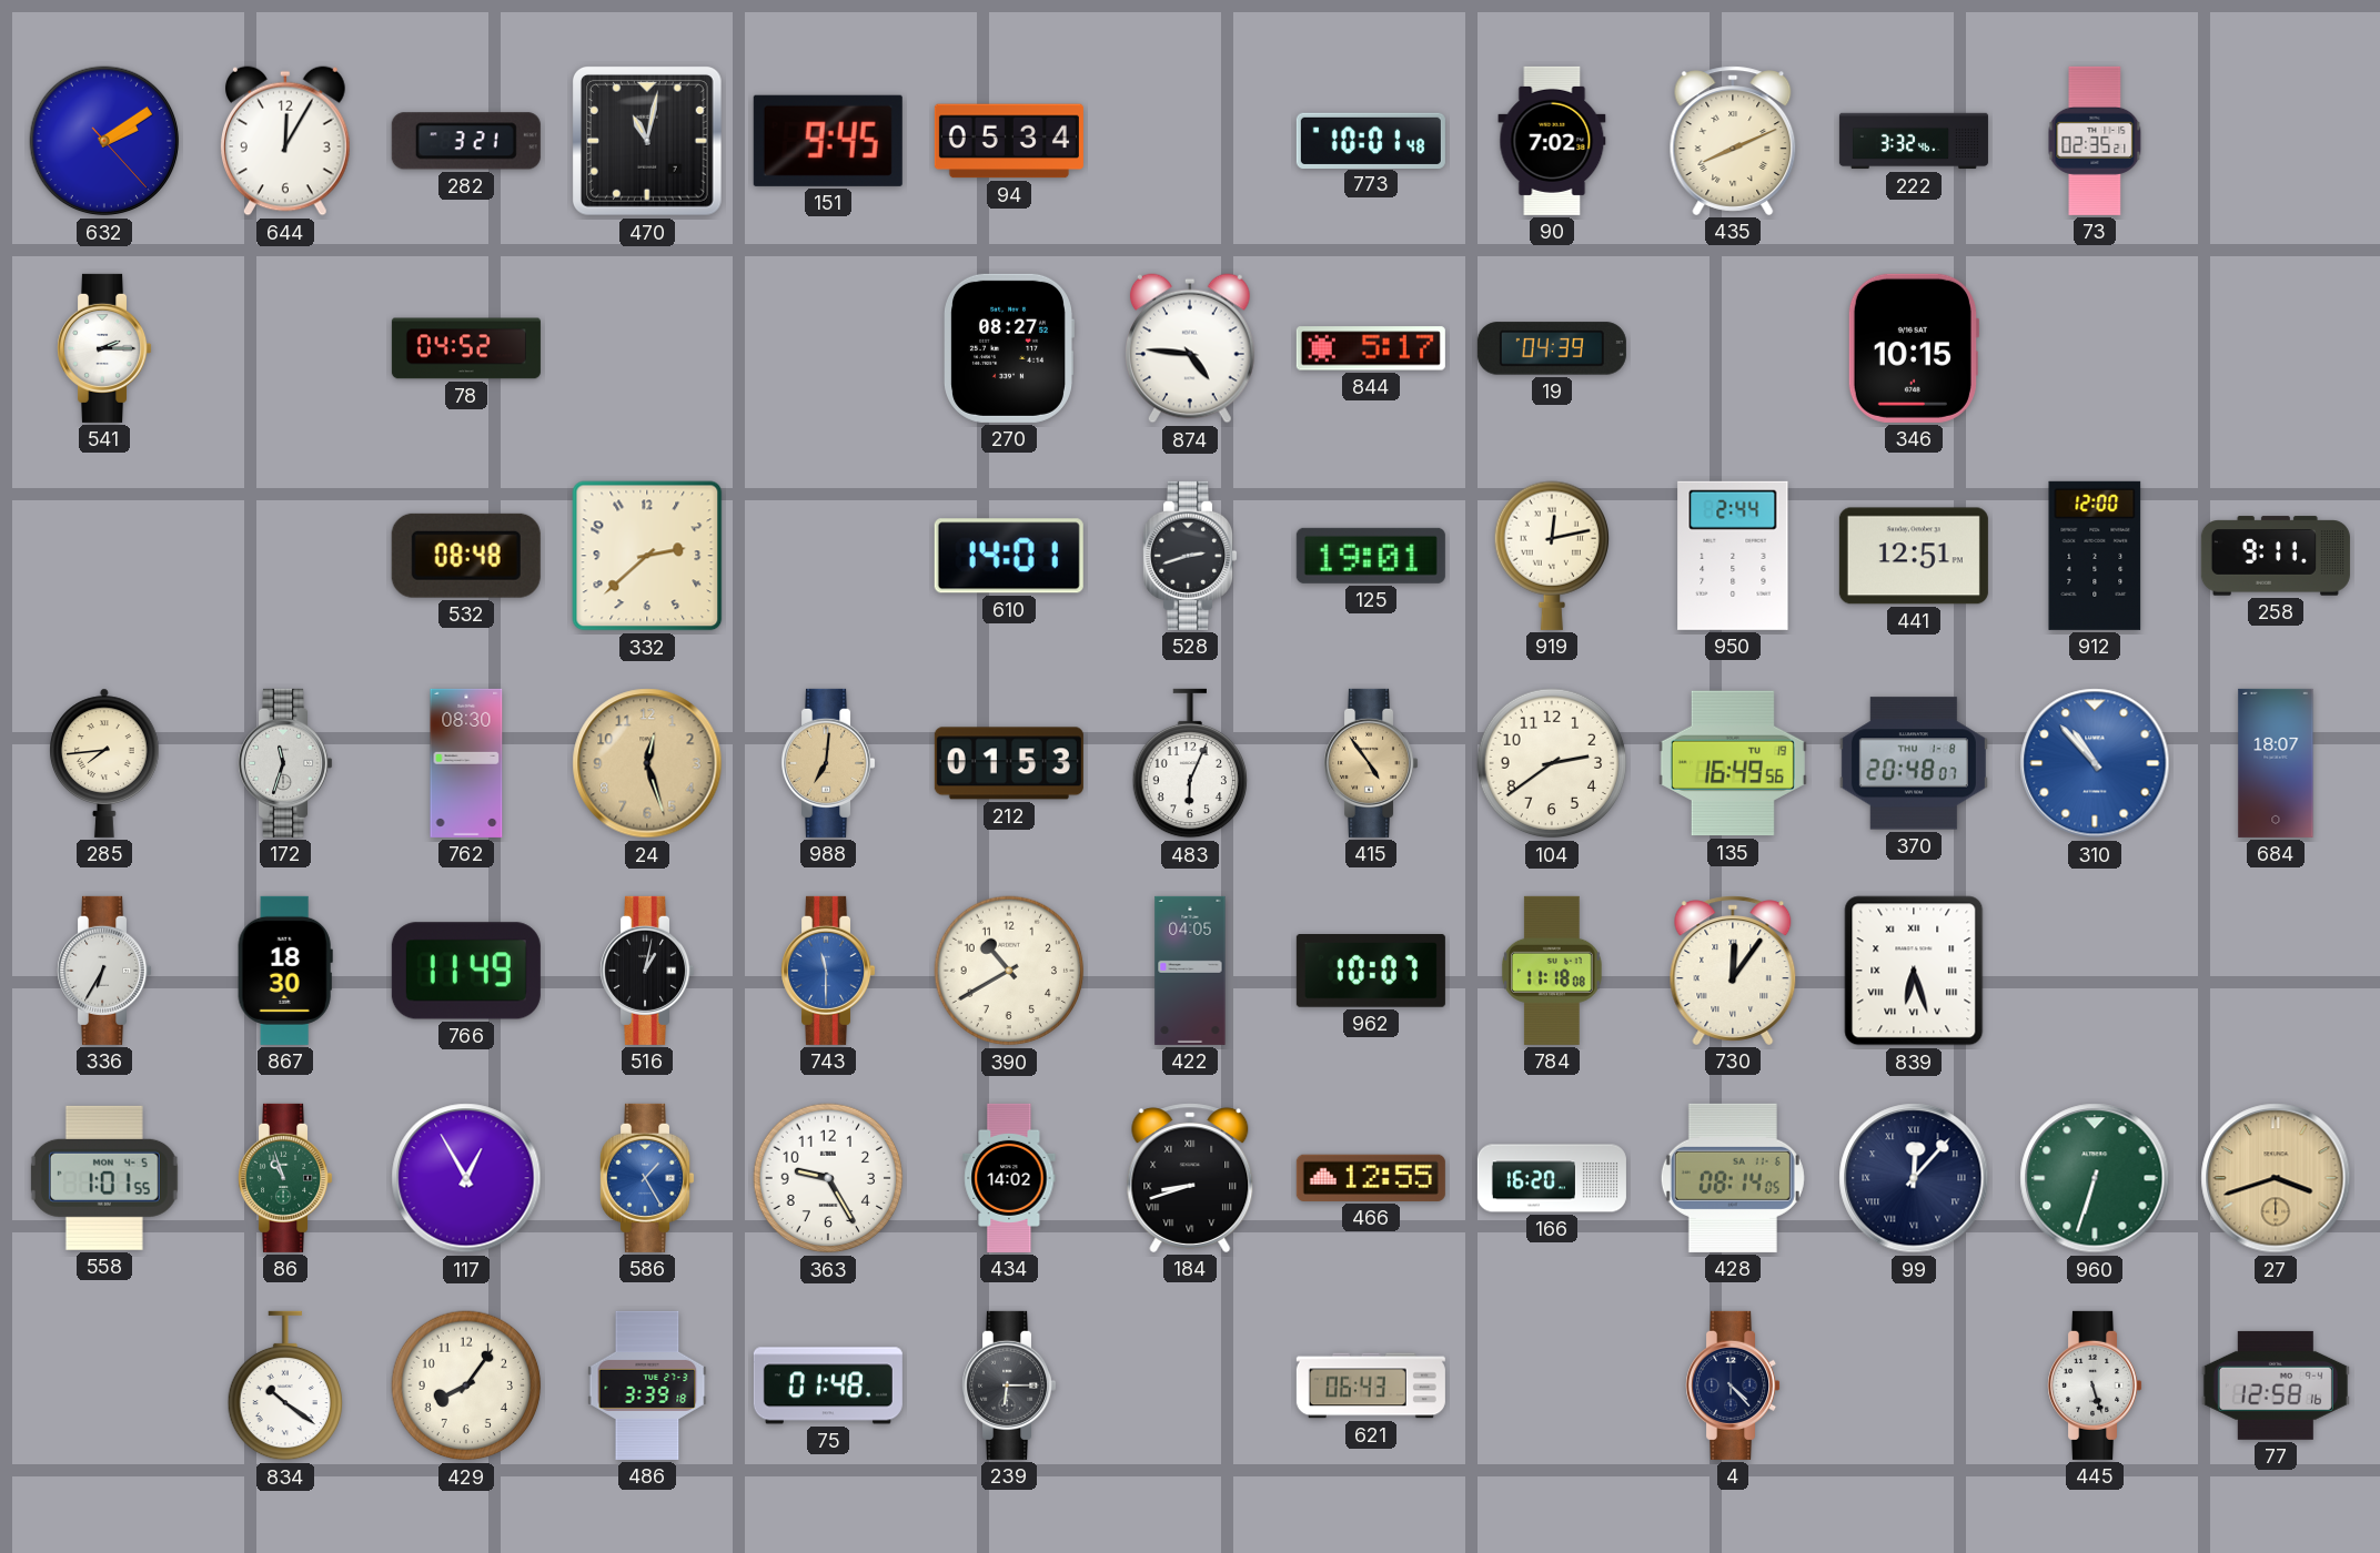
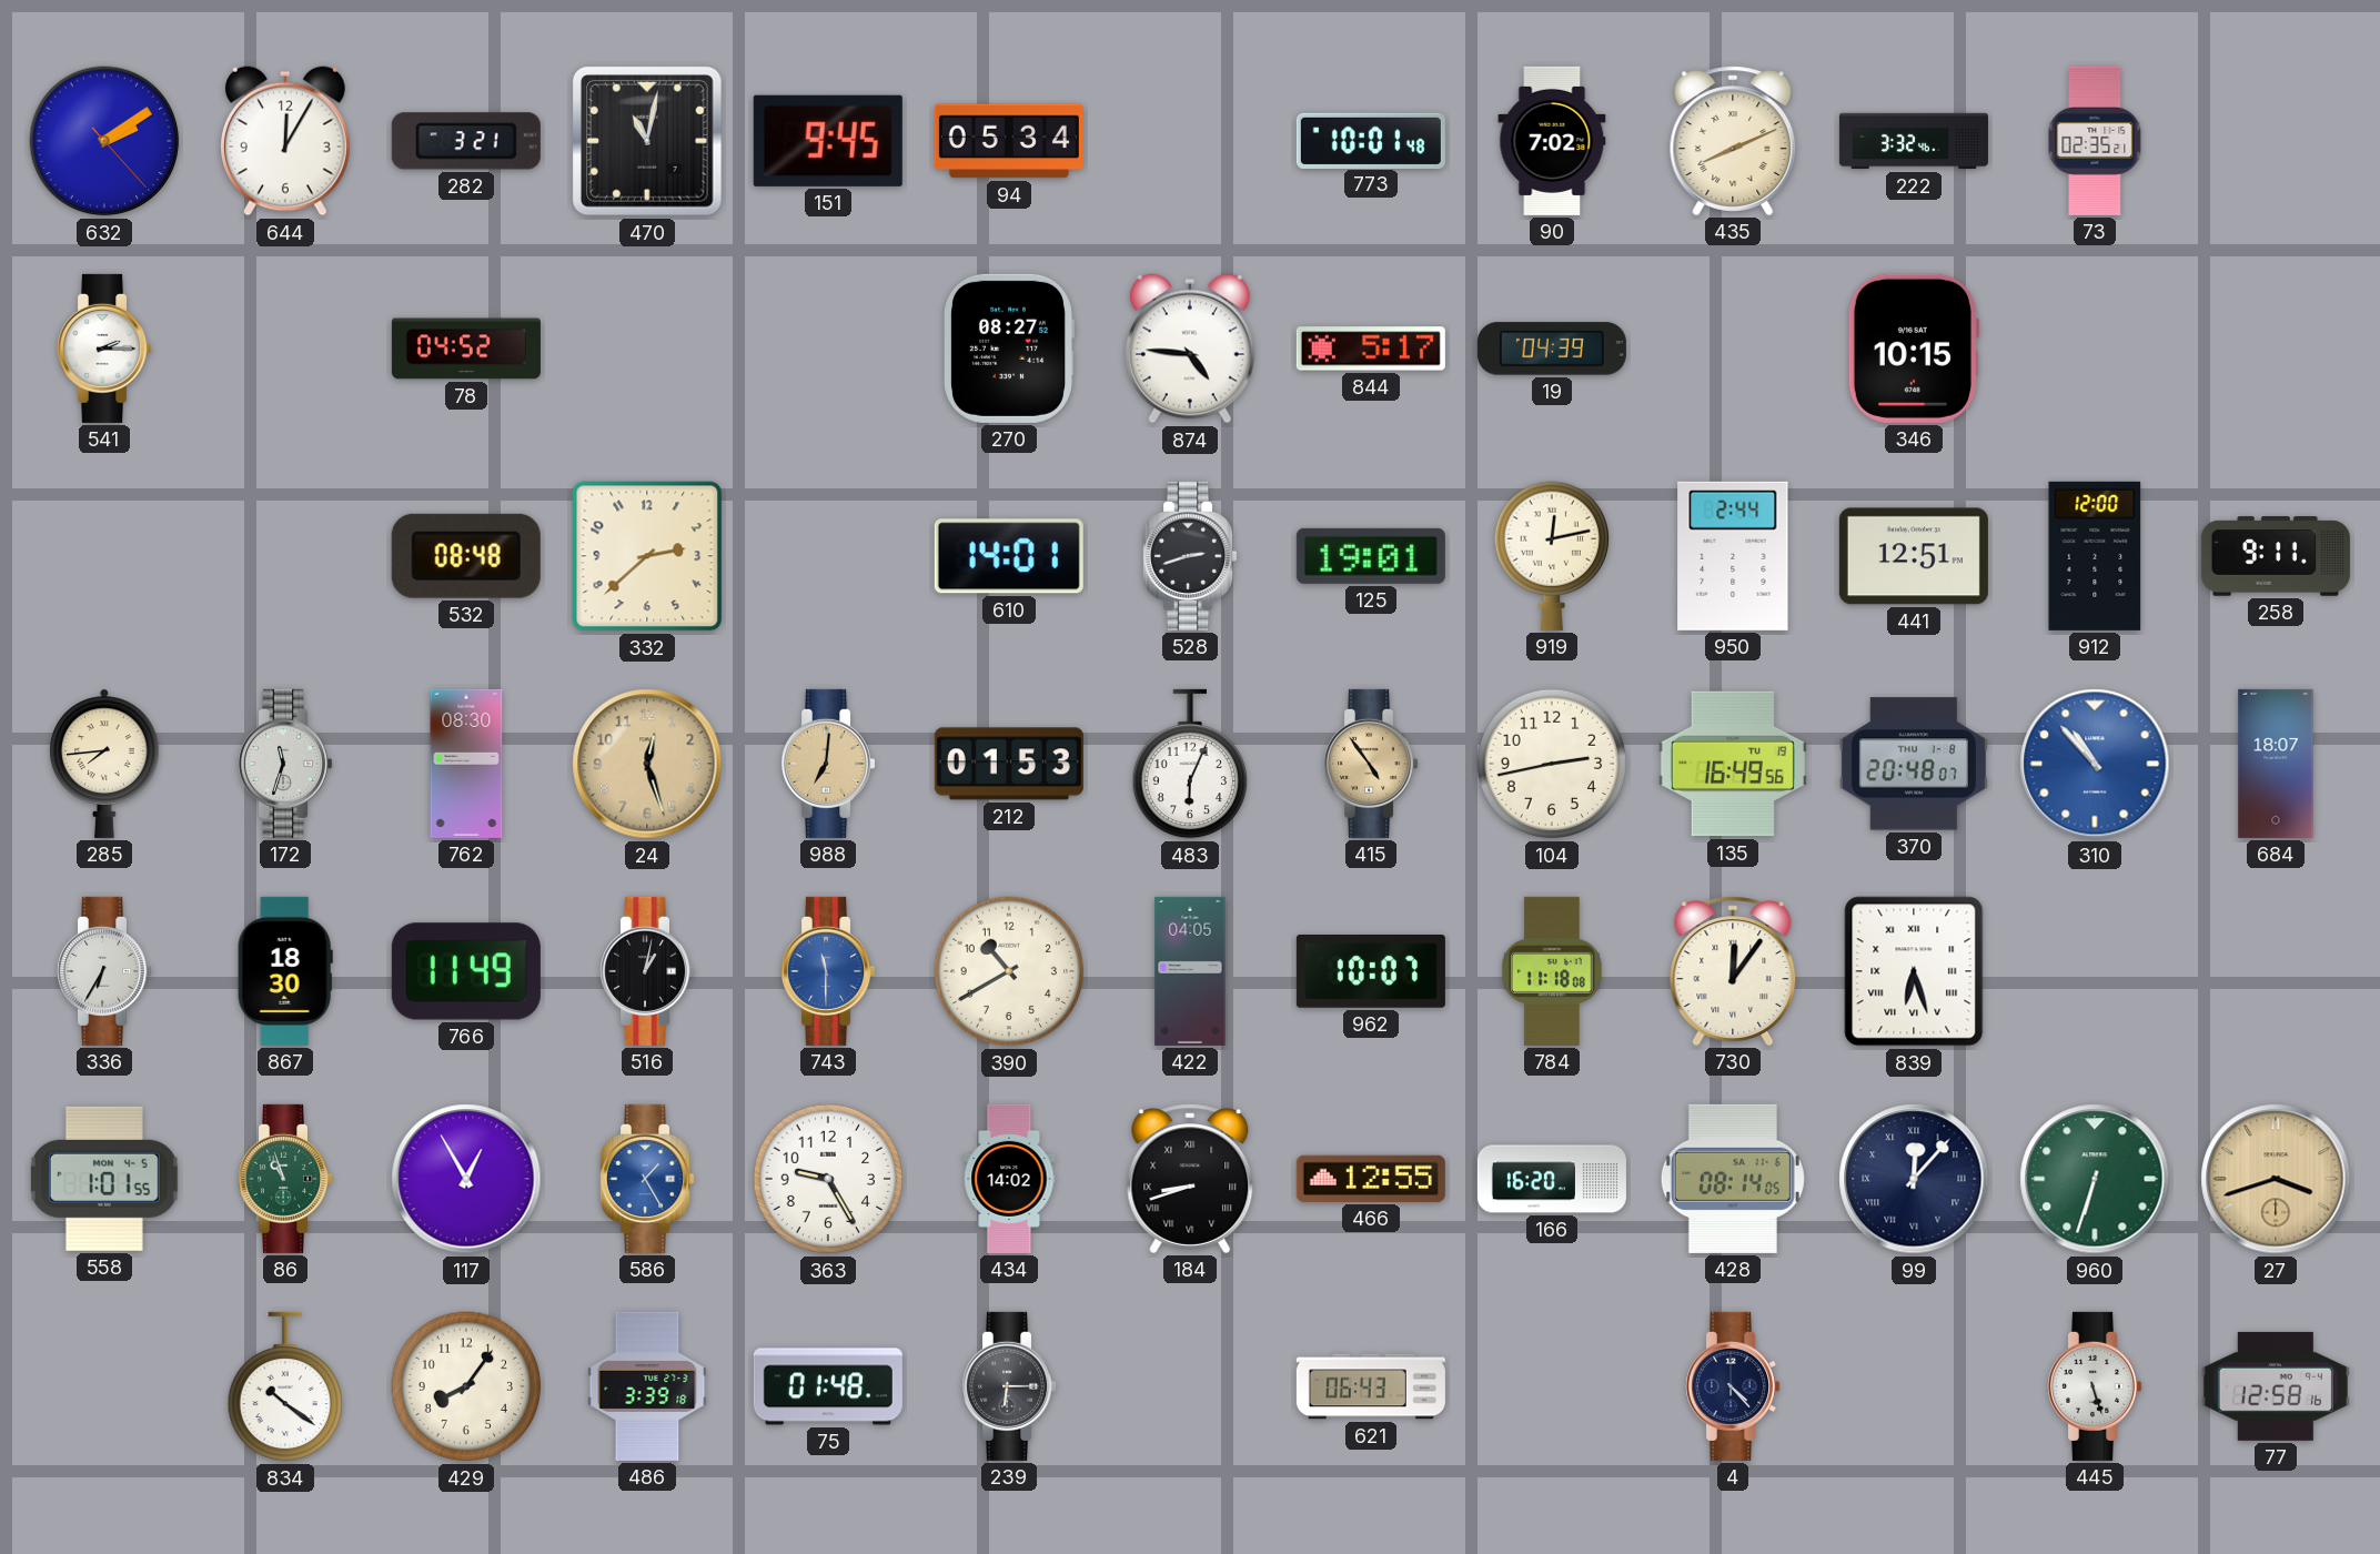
104: 2:39 -> 2:43
